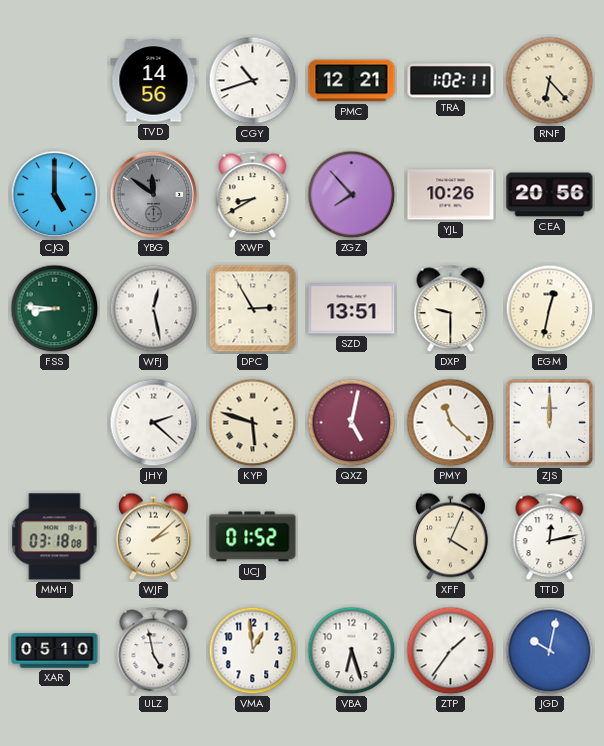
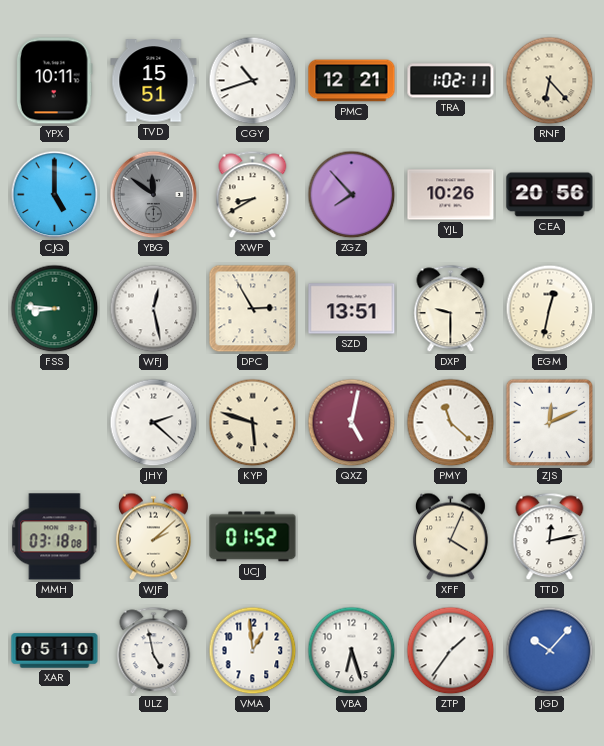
YPX: none -> 10:11
TVD: 14:56 -> 15:51
ZJS: 12:00 -> 12:11
JGD: 10:02 -> 10:07
